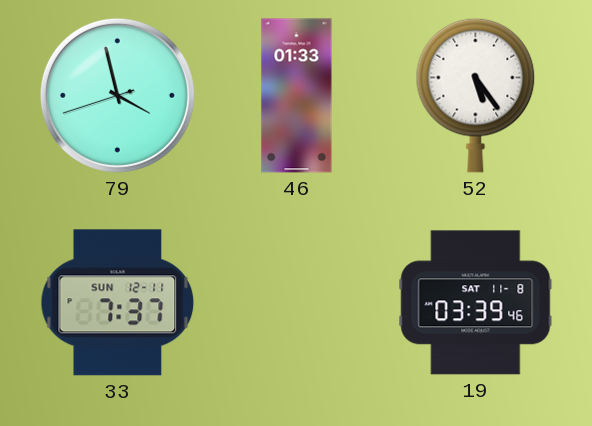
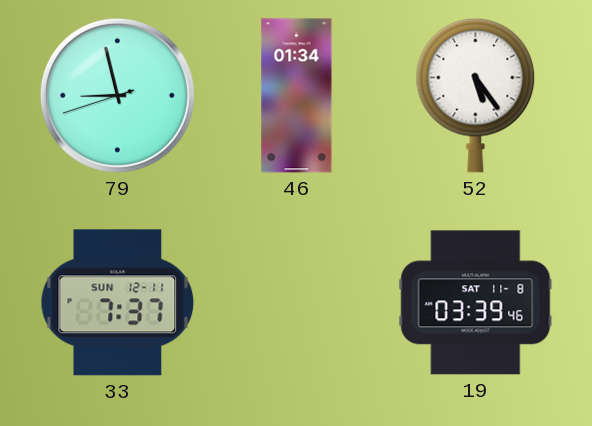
79: 3:57 -> 8:57
46: 01:33 -> 01:34
